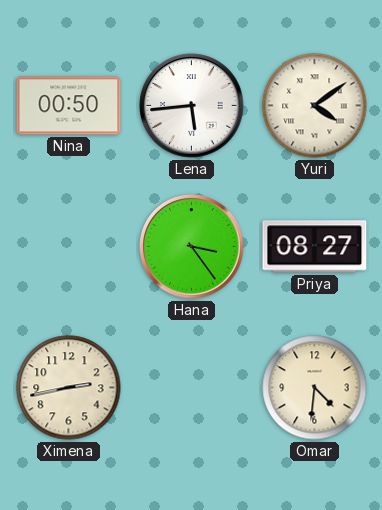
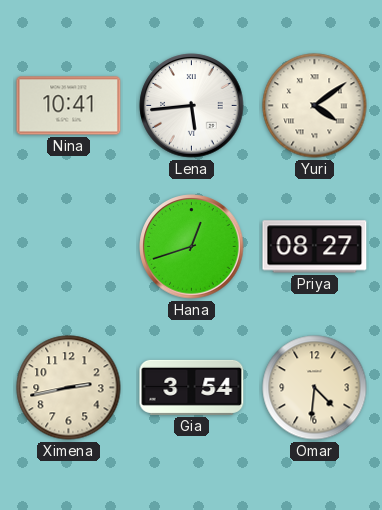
Nina: 00:50 -> 10:41
Hana: 3:24 -> 12:42
Gia: none -> 3:54
